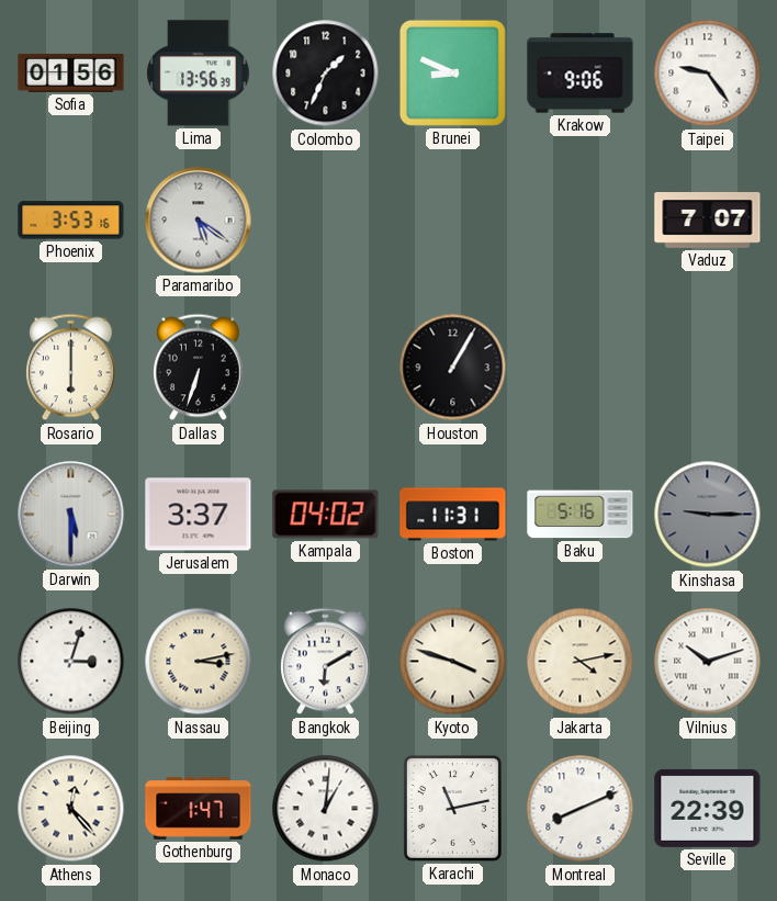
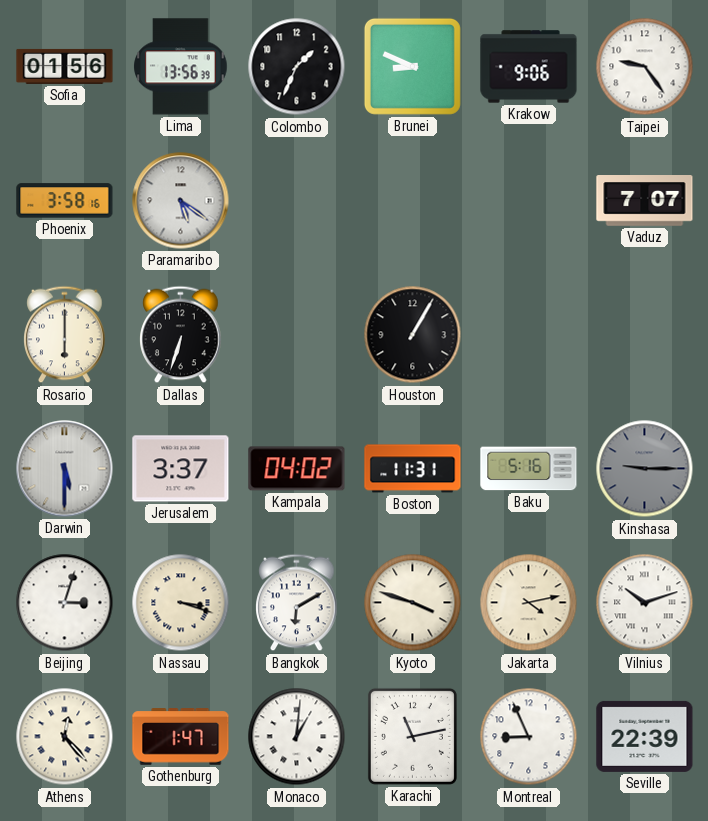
Phoenix: 3:53 -> 3:58
Nassau: 3:13 -> 3:18
Montreal: 8:11 -> 8:56
